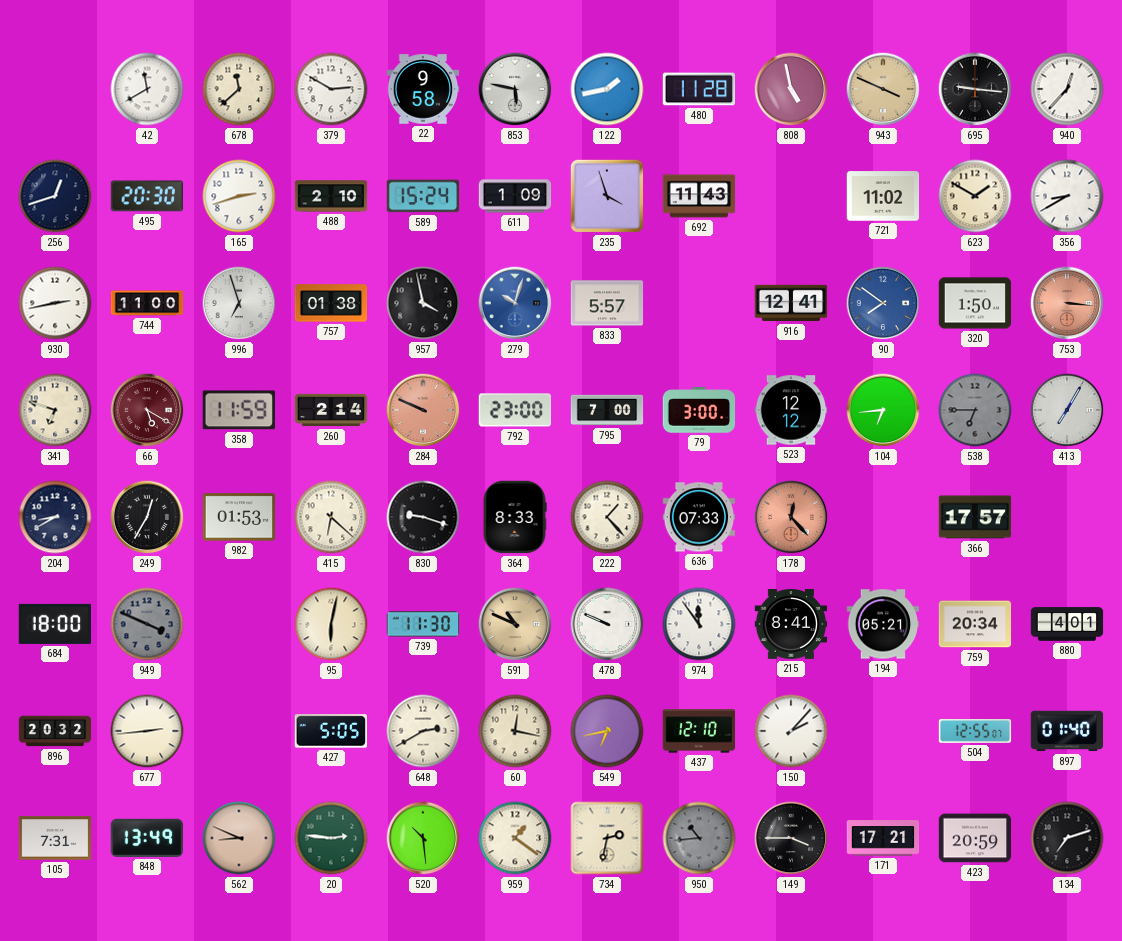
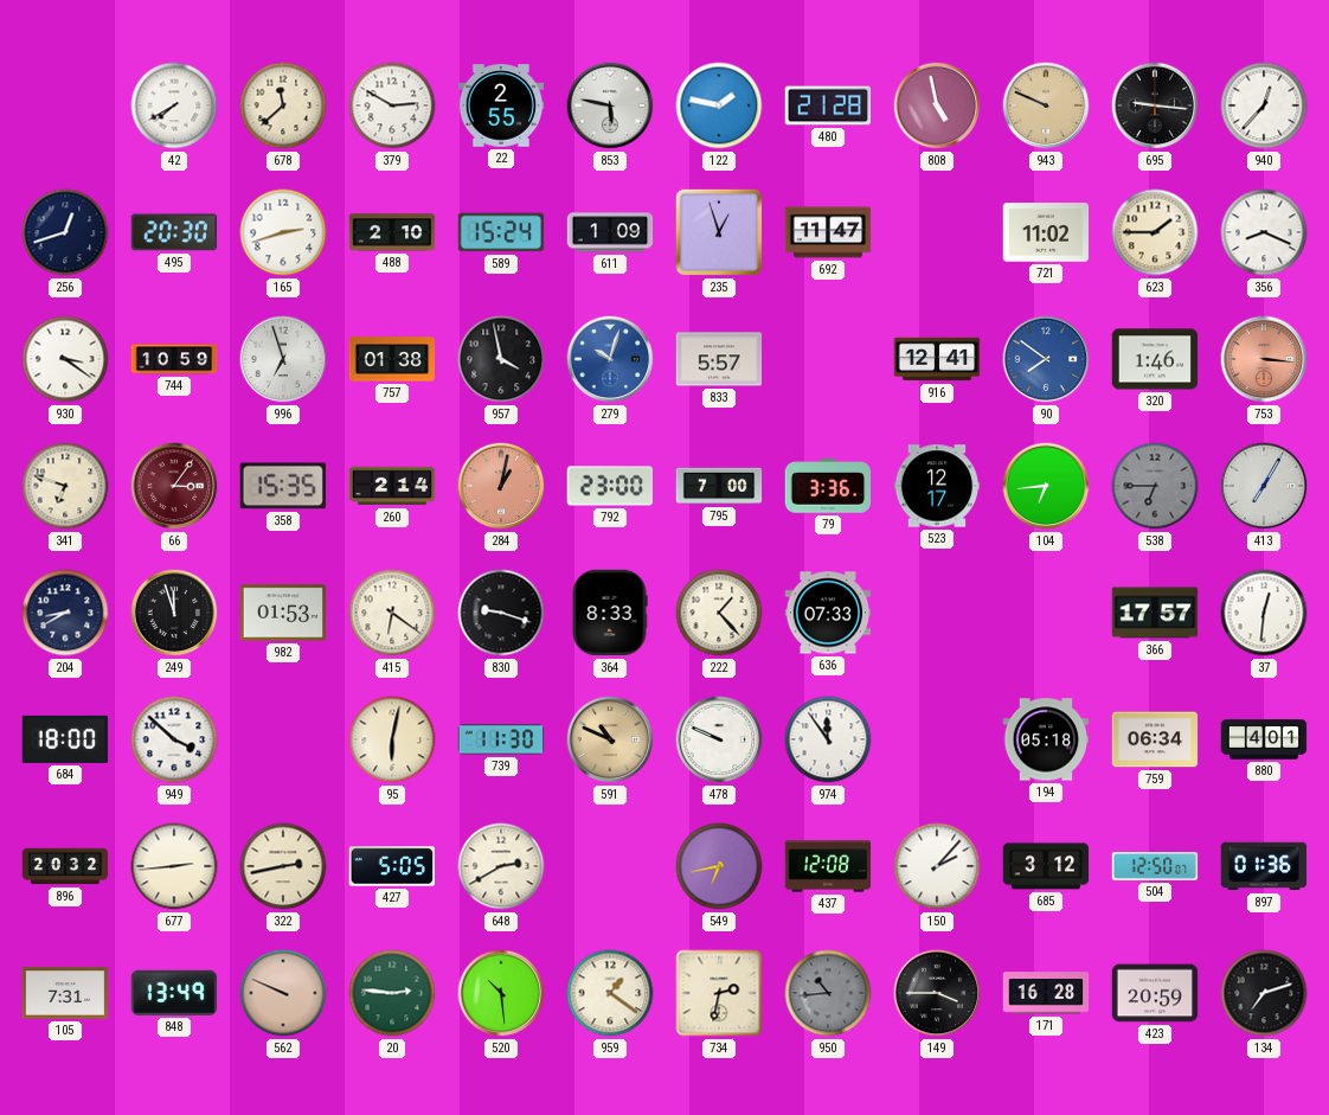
42: 11:40 -> 7:40
22: 9:58 -> 2:55
122: 1:43 -> 1:47
480: 11:28 -> 21:28
943: 3:49 -> 9:49
235: 3:57 -> 12:57
692: 11:43 -> 11:47
623: 1:50 -> 1:45
356: 8:40 -> 8:19
930: 2:43 -> 3:21
744: 11:00 -> 10:59
320: 1:50 -> 1:46
66: 5:20 -> 3:06
358: 11:59 -> 15:35
284: 9:49 -> 1:02
79: 3:00 -> 3:36
523: 12:12 -> 12:17
249: 12:35 -> 11:57
415: 6:22 -> 6:21
178: 12:23 -> none
37: none -> 12:31
949: 3:49 -> 3:52
949 dial: grey -> white
215: 8:41 -> none
194: 05:21 -> 05:18
759: 20:34 -> 06:34
322: none -> 2:43
60: 12:17 -> none
437: 12:10 -> 12:08
685: none -> 3:12
504: 12:55 -> 12:50
897: 01:40 -> 01:36
562: 8:49 -> 9:49
171: 17:21 -> 16:28
